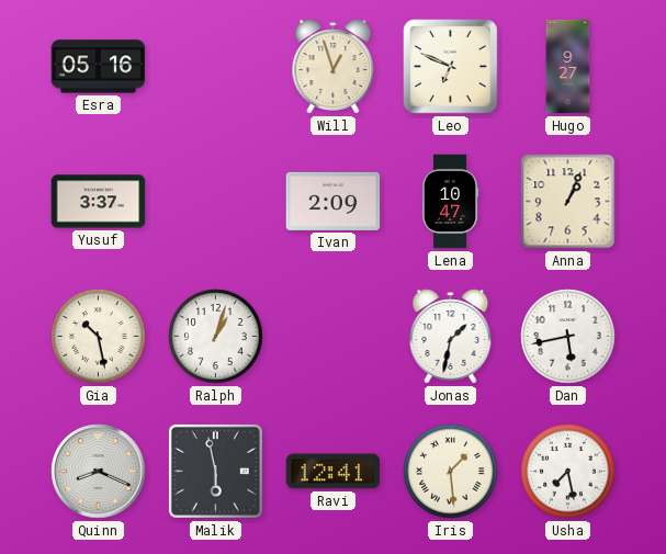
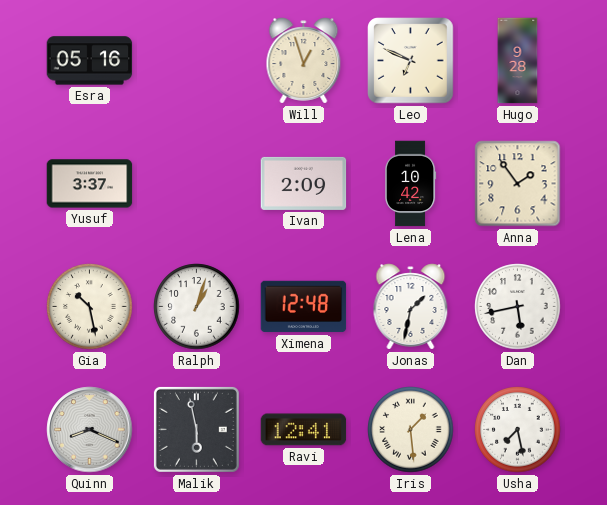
Hugo: 9:27 -> 9:28
Lena: 10:47 -> 10:42
Anna: 1:04 -> 1:54
Ximena: none -> 12:48
